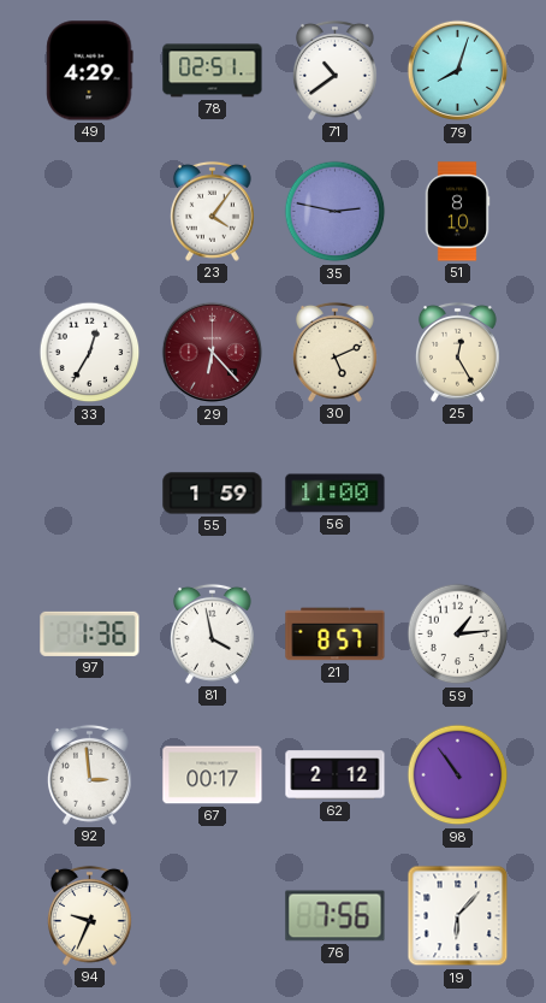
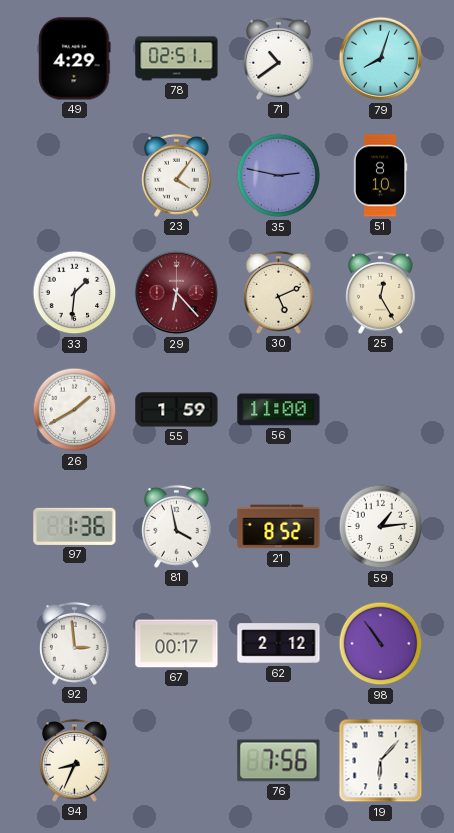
33: 12:35 -> 1:31
26: none -> 1:40
21: 8:57 -> 8:52
94: 9:34 -> 8:34
